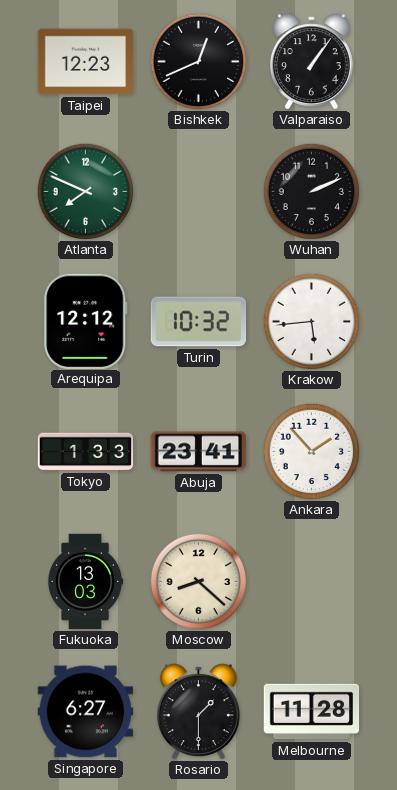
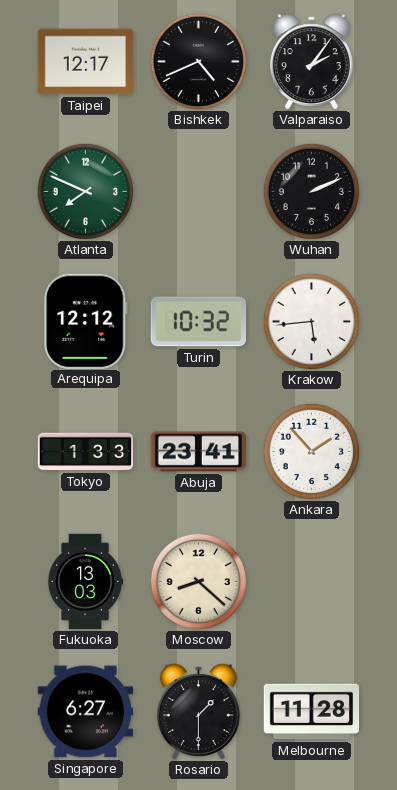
Taipei: 12:23 -> 12:17
Bishkek: 12:41 -> 4:41
Valparaiso: 1:06 -> 2:06
